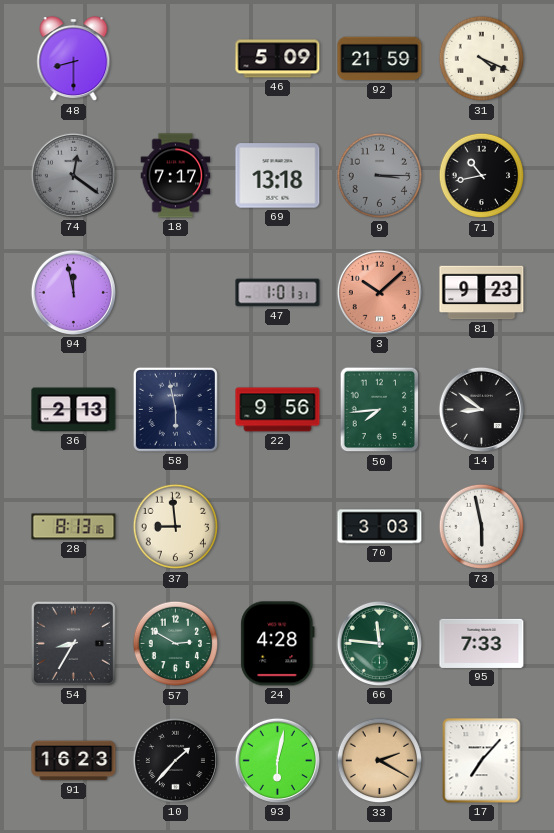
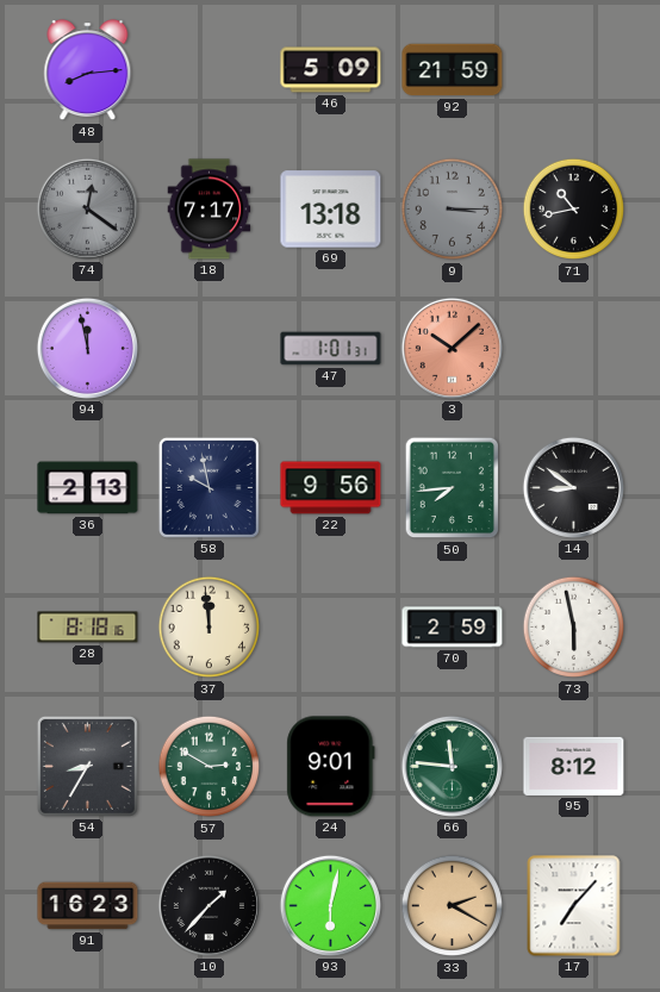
48: 8:30 -> 8:14
31: 4:19 -> none
81: 9:23 -> none
58: 5:58 -> 9:58
28: 8:13 -> 8:18
37: 8:59 -> 11:59
70: 3:03 -> 2:59
24: 4:28 -> 9:01
95: 7:33 -> 8:12
